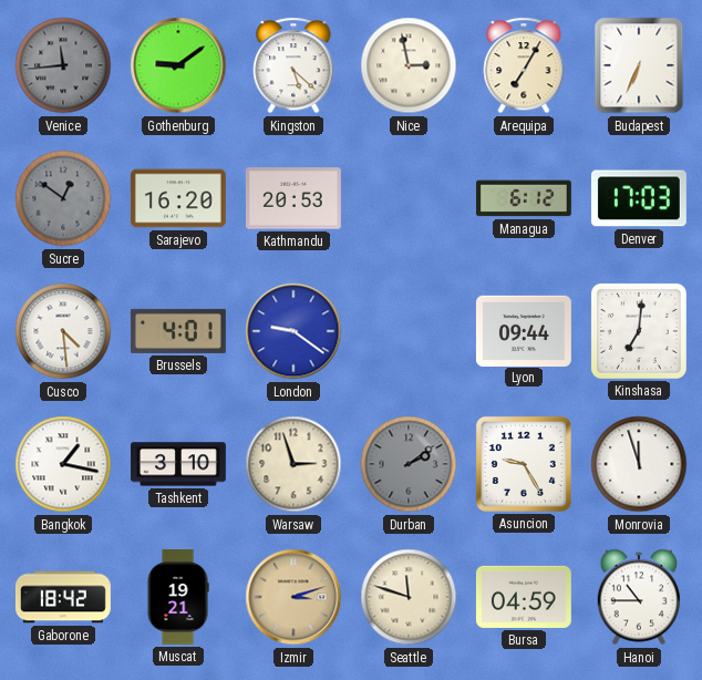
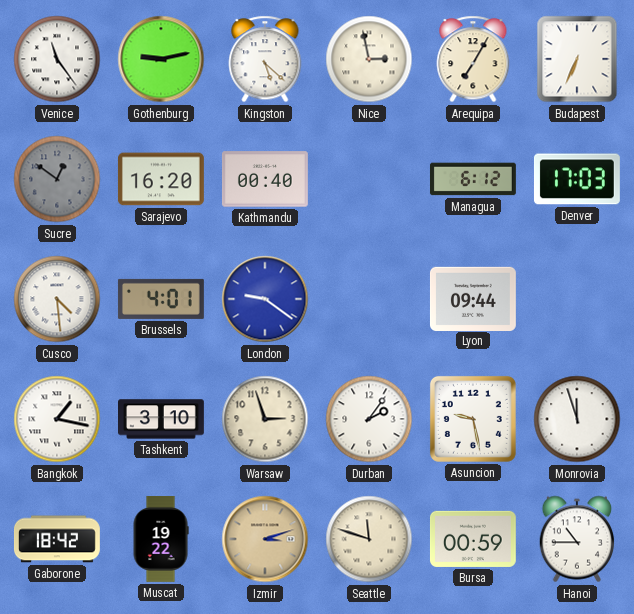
Venice: 11:44 -> 11:24
Venice dial: grey -> white
Gothenburg: 9:09 -> 9:13
Kathmandu: 20:53 -> 00:40
Kinshasa: 7:01 -> none
Durban: 2:09 -> 2:06
Durban dial: grey -> white
Asuncion: 9:25 -> 9:28
Muscat: 19:21 -> 19:22
Bursa: 04:59 -> 00:59
